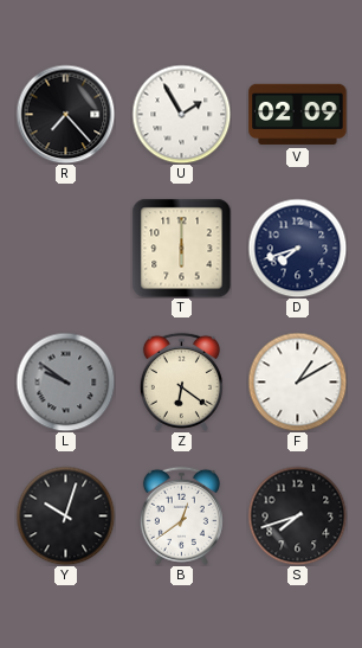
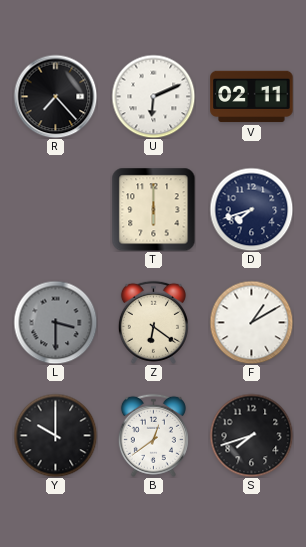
U: 1:55 -> 6:11
V: 02:09 -> 02:11
L: 9:51 -> 3:30
Y: 10:03 -> 10:00
